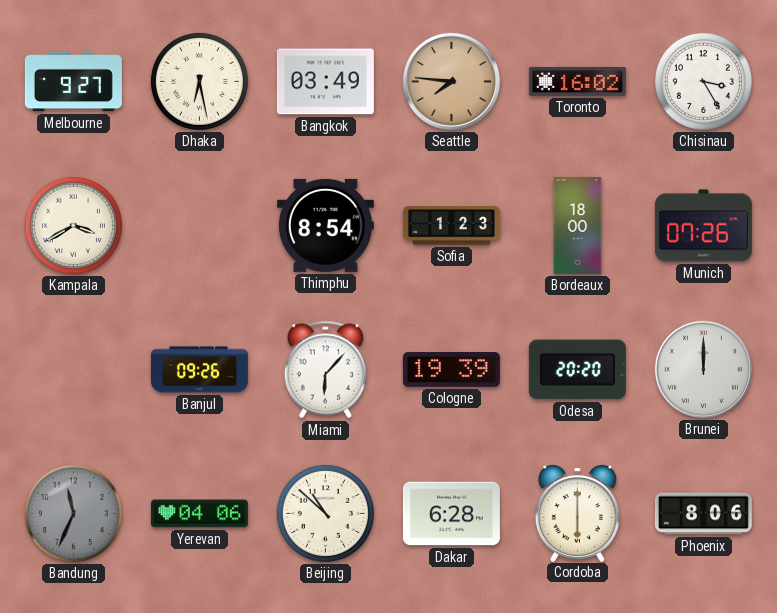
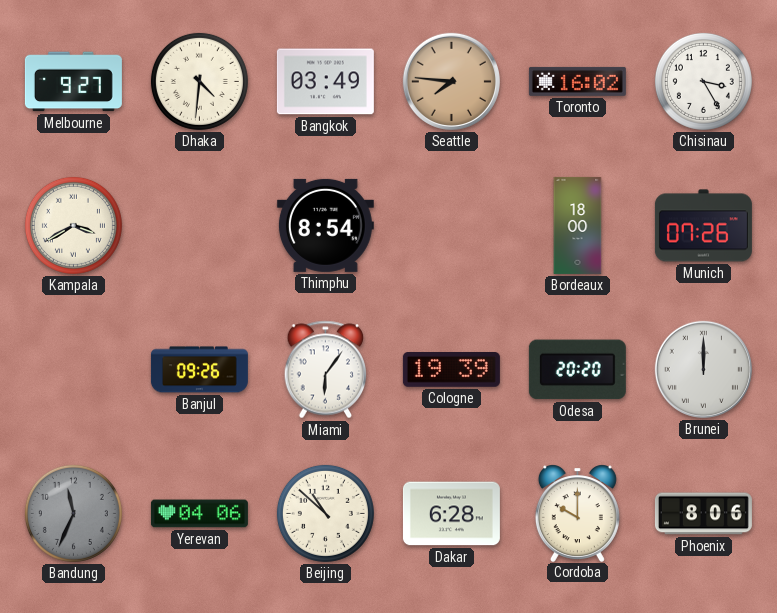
Dhaka: 6:28 -> 4:31
Sofia: 1:23 -> none
Miami: 6:07 -> 6:06
Cordoba: 6:00 -> 10:00
